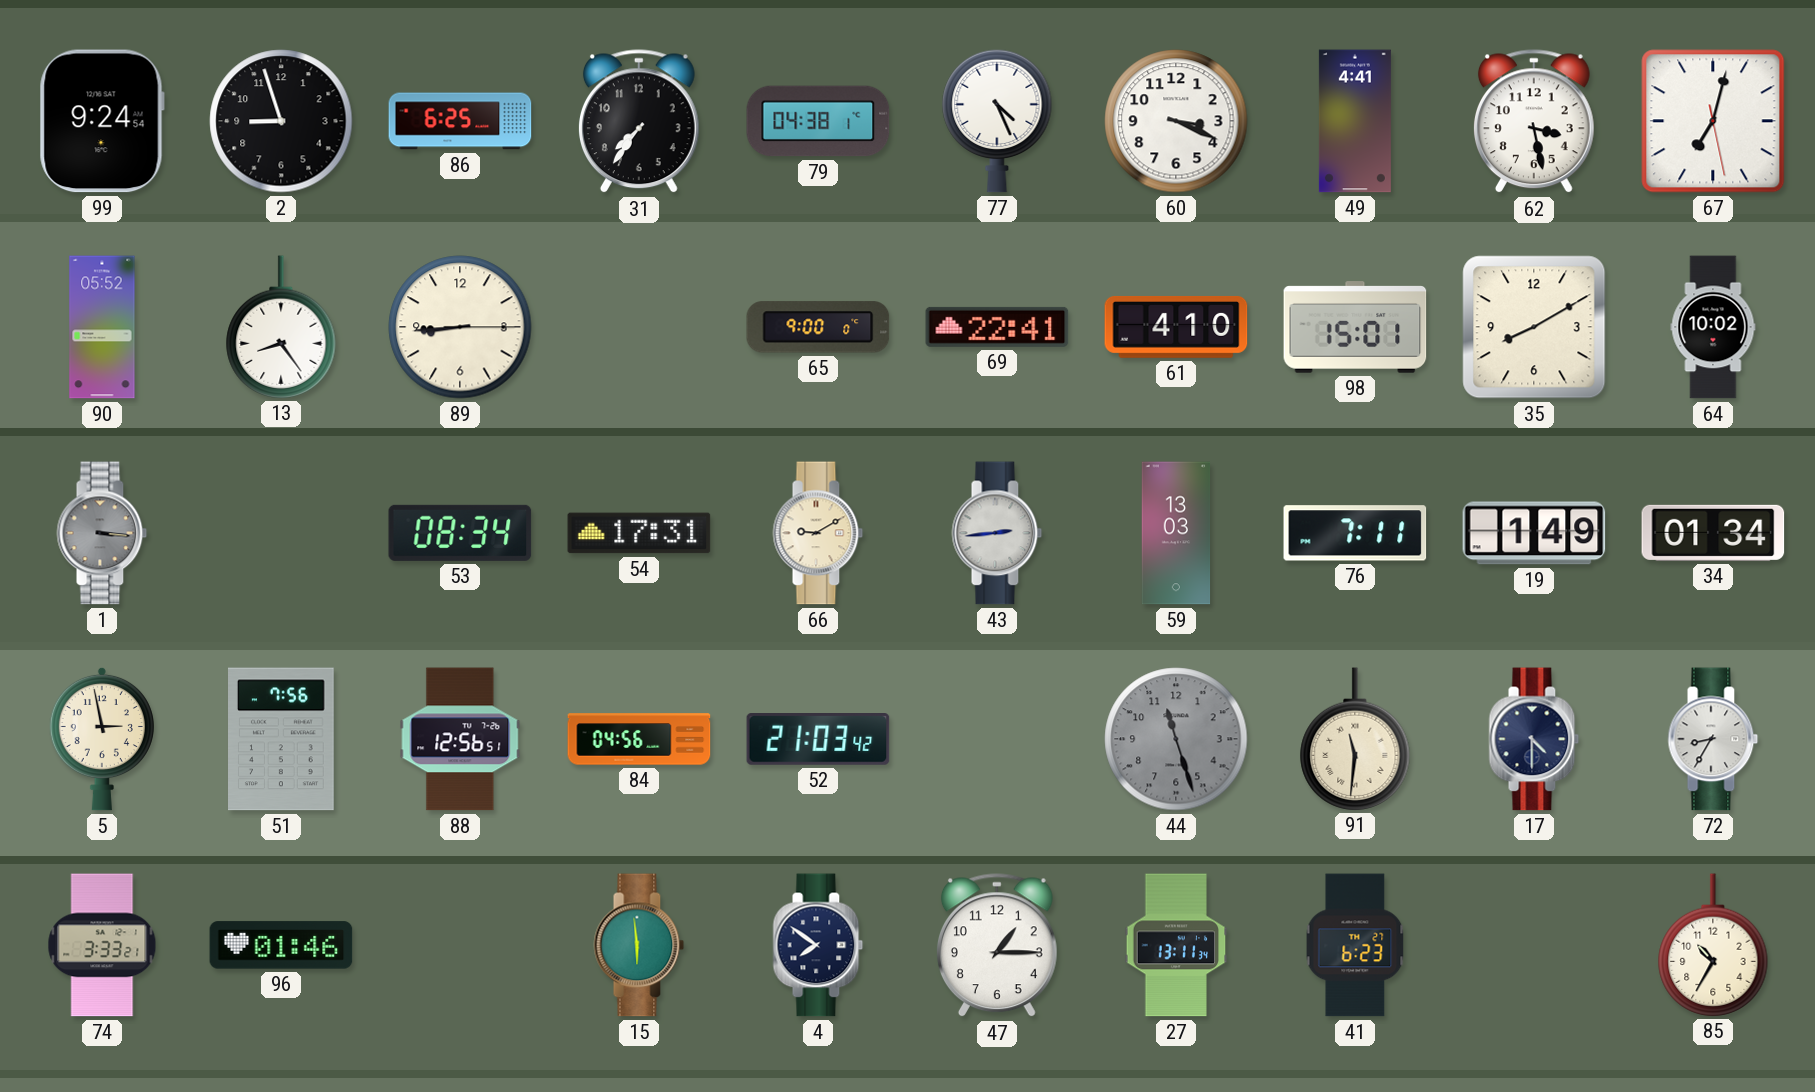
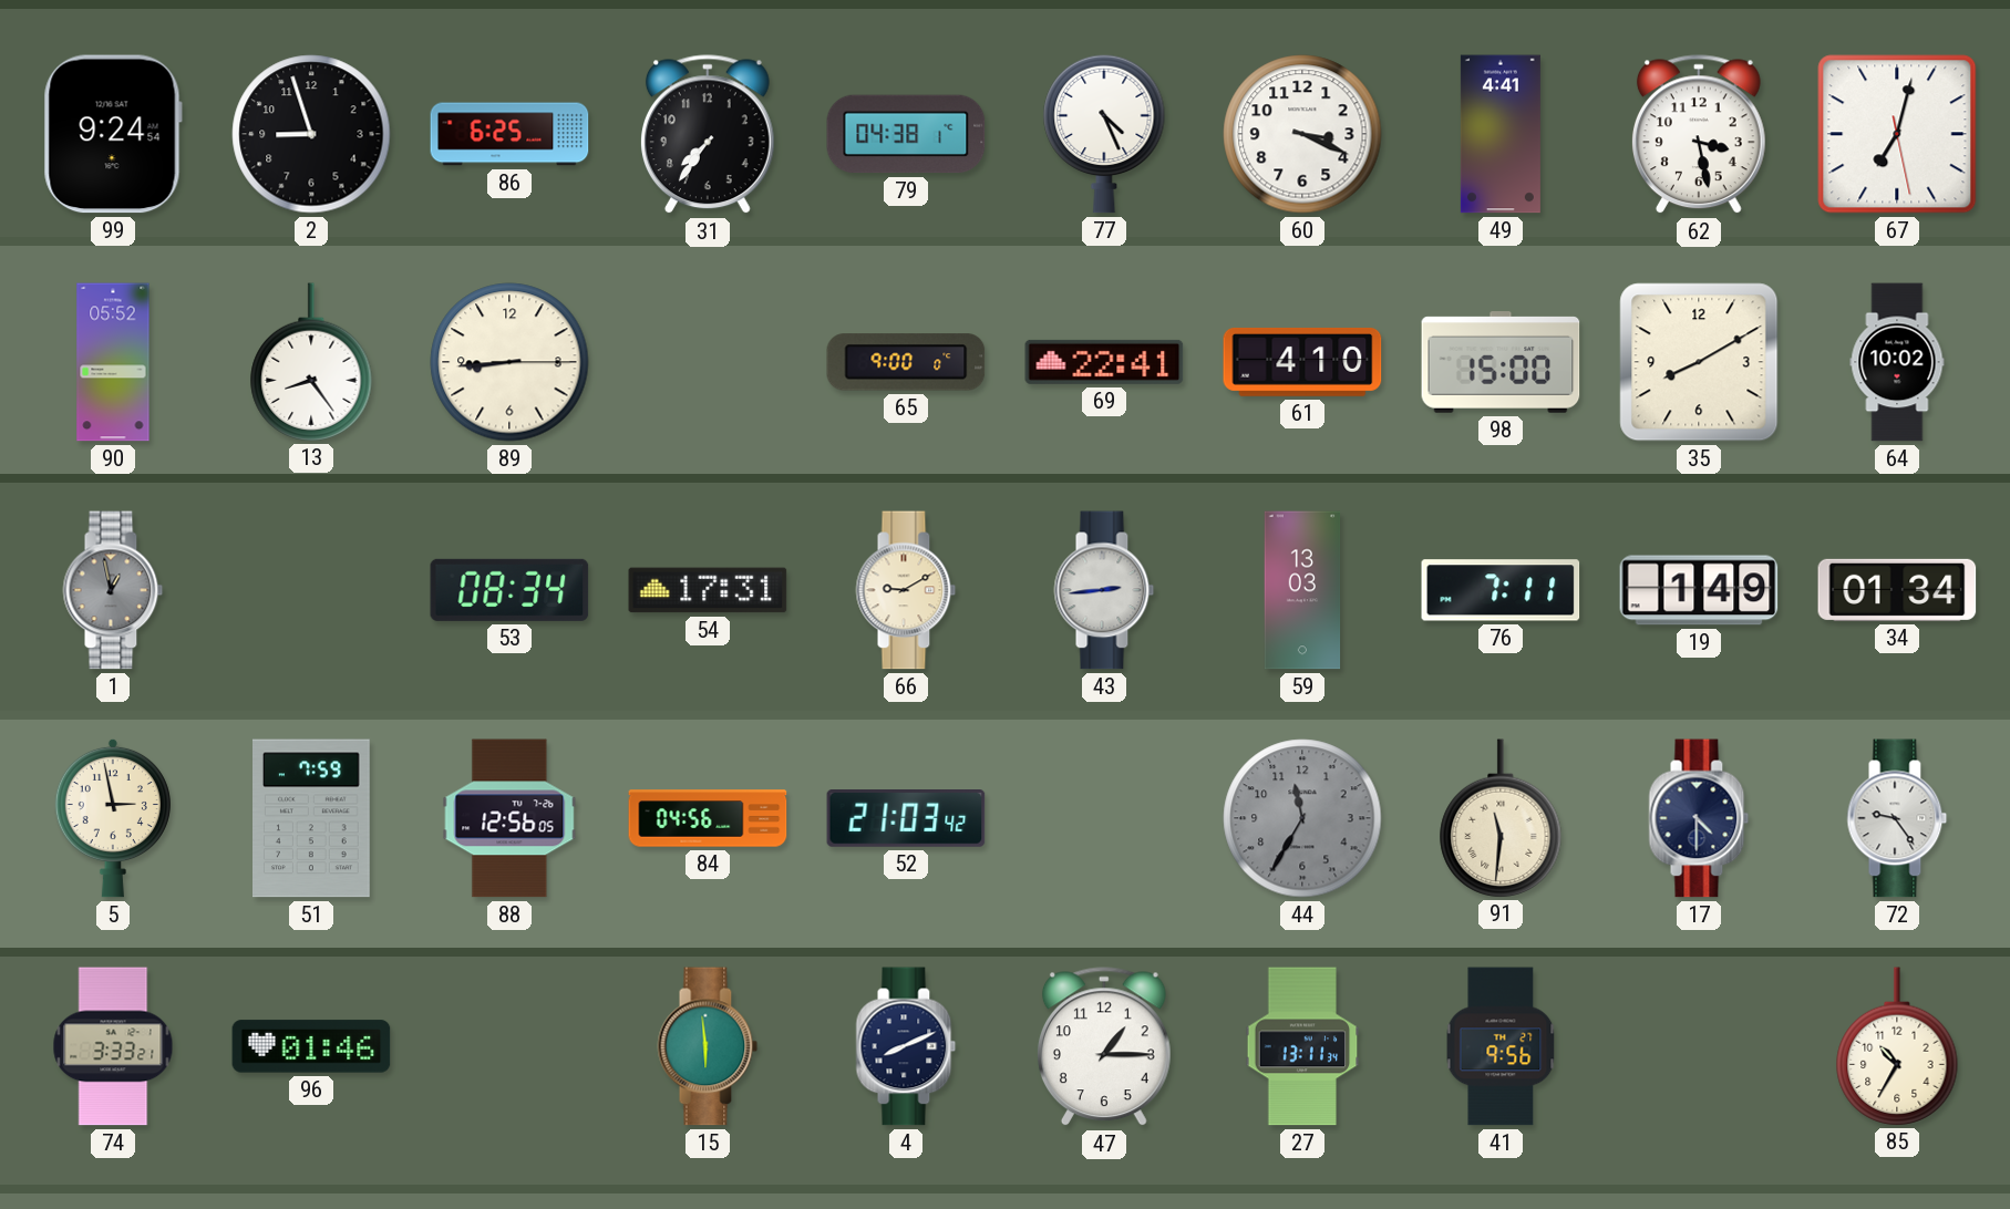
98: 15:01 -> 15:00
1: 3:16 -> 12:58
51: 7:56 -> 7:59
88: 12:56:51 -> 12:56:05
44: 11:27 -> 11:35
72: 8:35 -> 9:24
4: 7:51 -> 8:11
41: 6:23 -> 9:56
